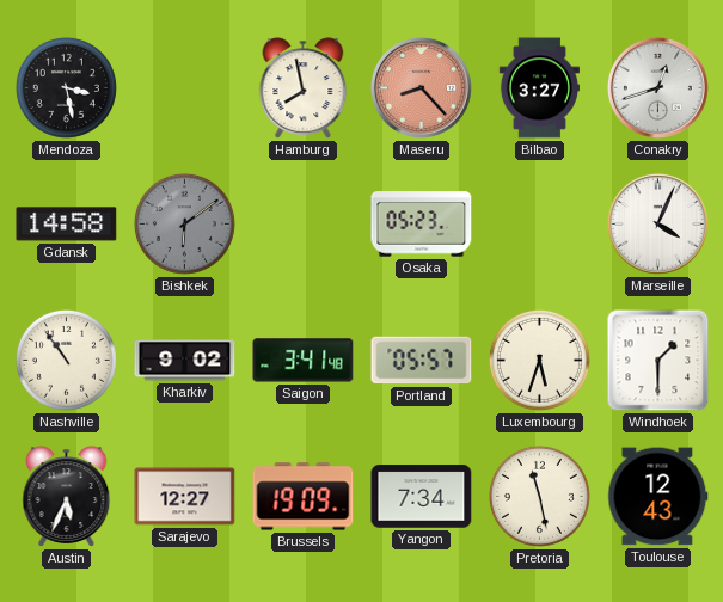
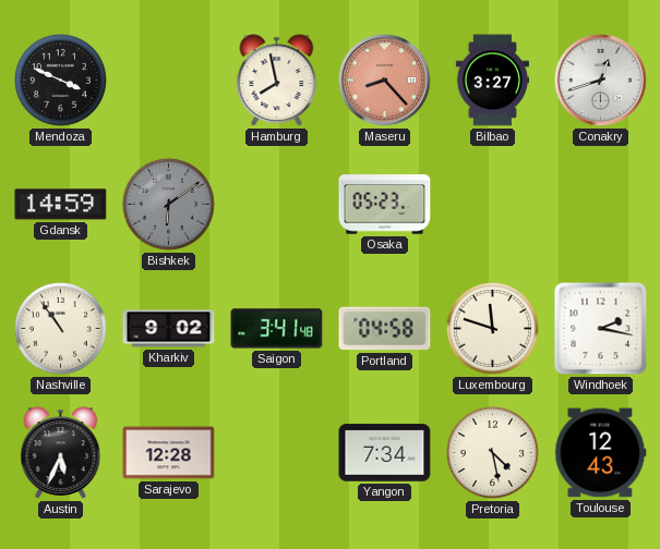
Mendoza: 3:28 -> 3:49
Gdansk: 14:58 -> 14:59
Marseille: 4:04 -> none
Portland: 05:57 -> 04:58
Luxembourg: 5:33 -> 11:48
Windhoek: 1:30 -> 2:17
Sarajevo: 12:27 -> 12:28
Brussels: 19:09 -> none
Pretoria: 11:28 -> 4:28
